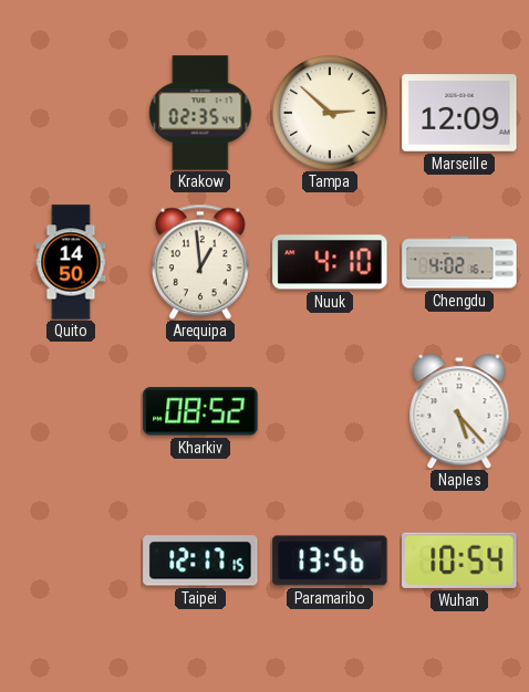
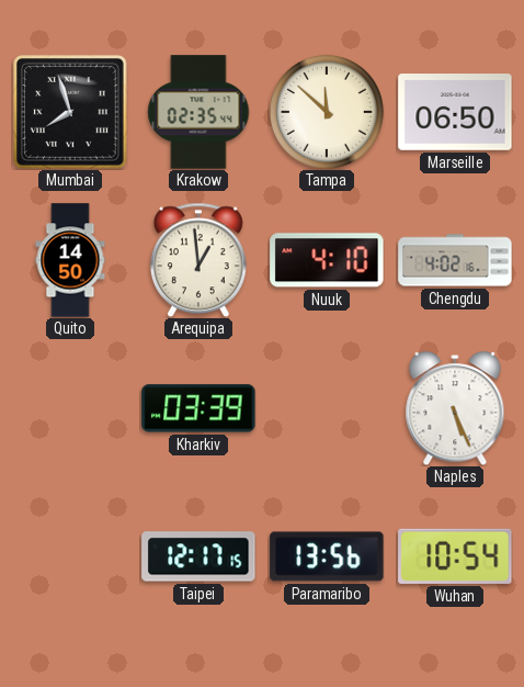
Mumbai: none -> 7:57
Tampa: 2:52 -> 11:52
Marseille: 12:09 -> 06:50
Kharkiv: 08:52 -> 03:39
Naples: 5:23 -> 5:26
